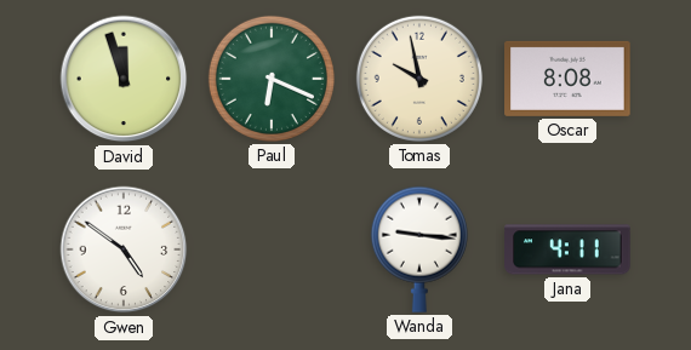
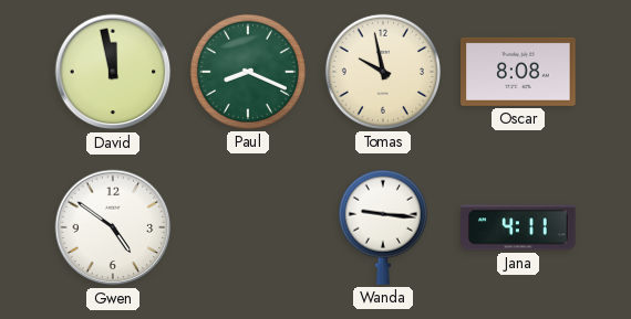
David: 11:57 -> 11:58
Paul: 6:19 -> 8:19
